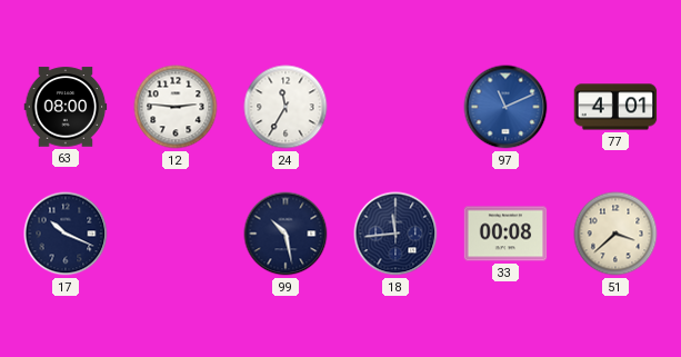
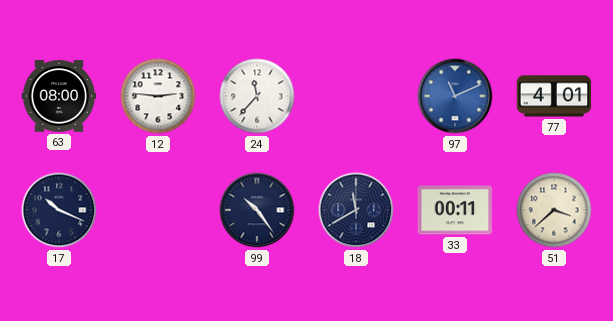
24: 11:35 -> 11:37
99: 10:28 -> 10:24
18: 11:44 -> 11:40
33: 00:08 -> 00:11
